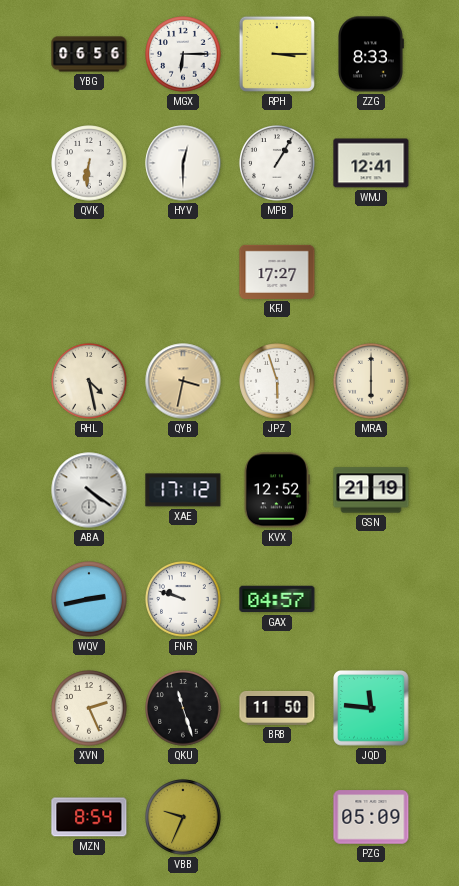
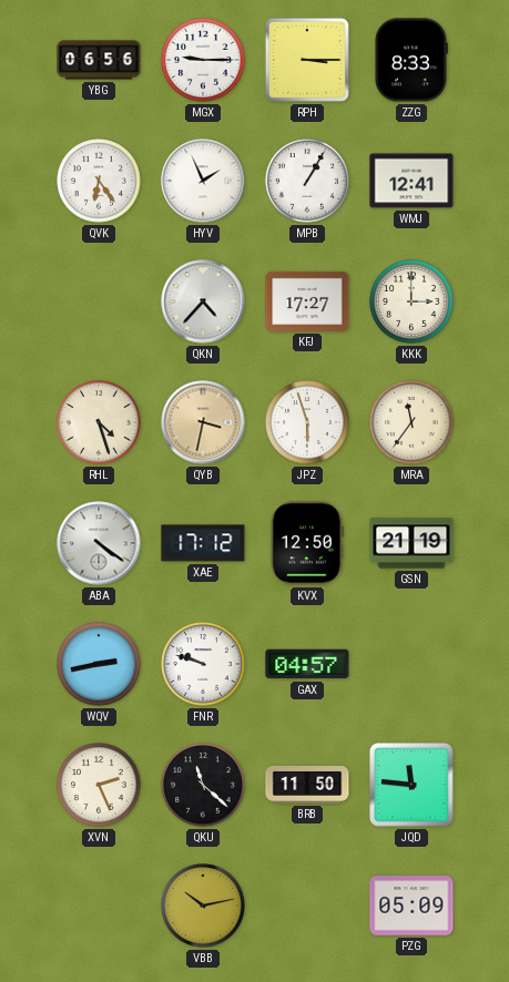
MGX: 6:15 -> 9:15
QVK: 6:31 -> 6:24
HYV: 12:30 -> 1:56
QKN: none -> 4:37
KKK: none -> 3:00
RHL: 4:28 -> 4:27
MRA: 6:00 -> 11:36
KVX: 12:52 -> 12:50
QKU: 11:27 -> 11:22
MZN: 8:54 -> none
VBB: 9:34 -> 10:13
